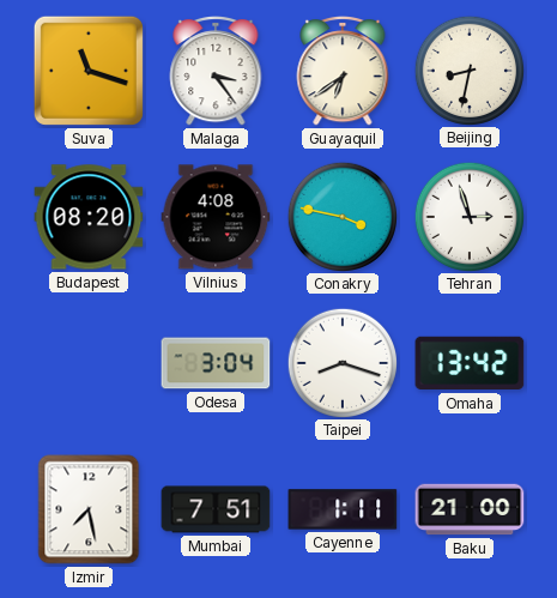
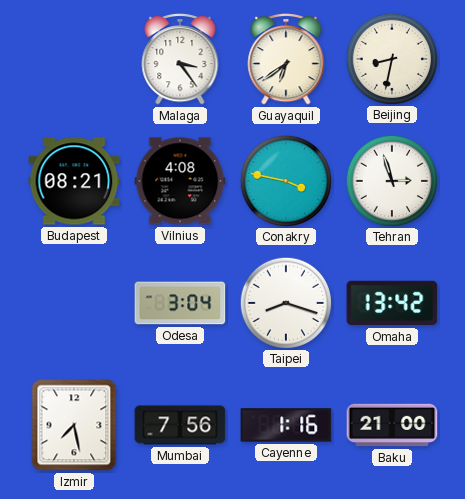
Suva: 11:18 -> none
Budapest: 08:20 -> 08:21
Mumbai: 7:51 -> 7:56
Cayenne: 1:11 -> 1:16
